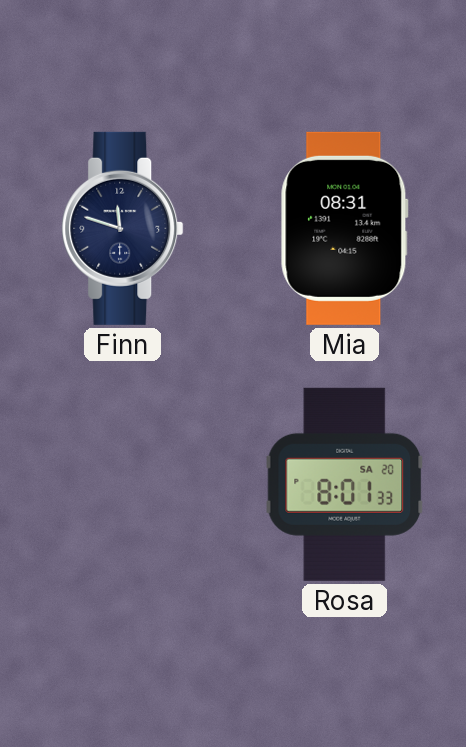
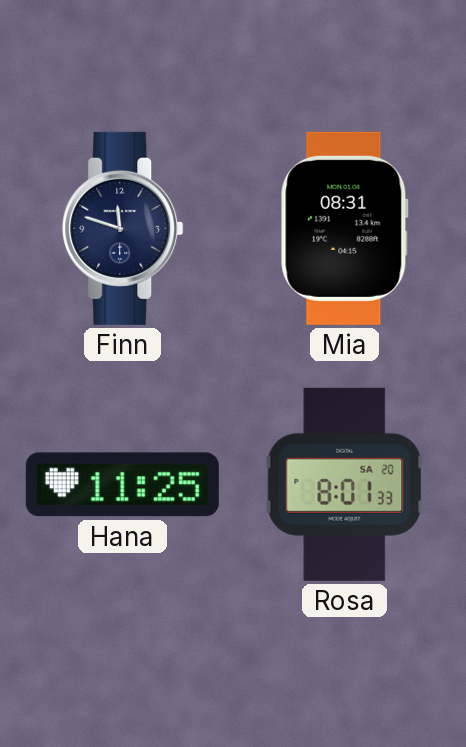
Hana: none -> 11:25
